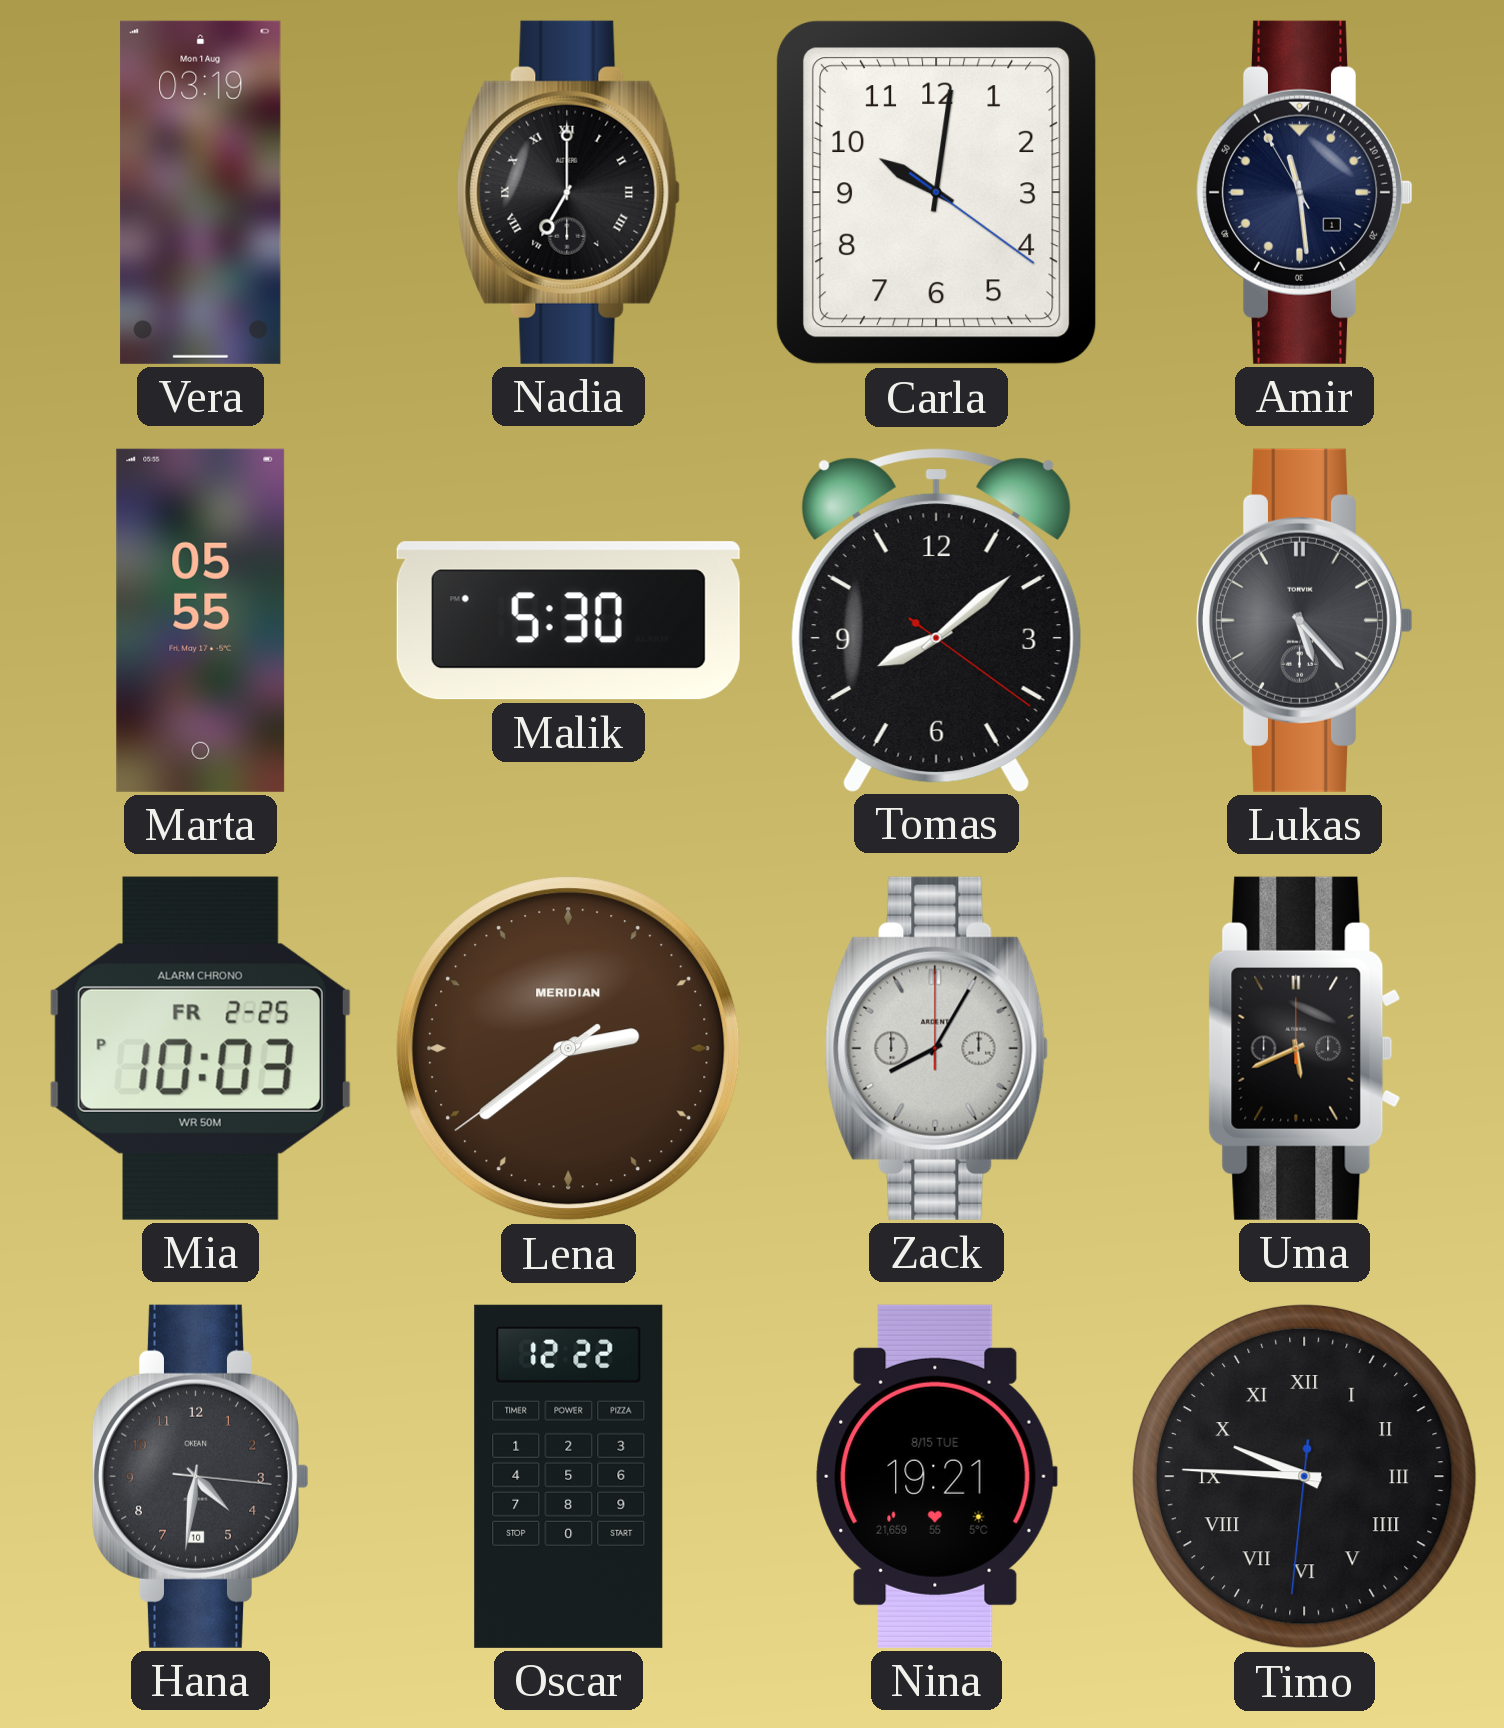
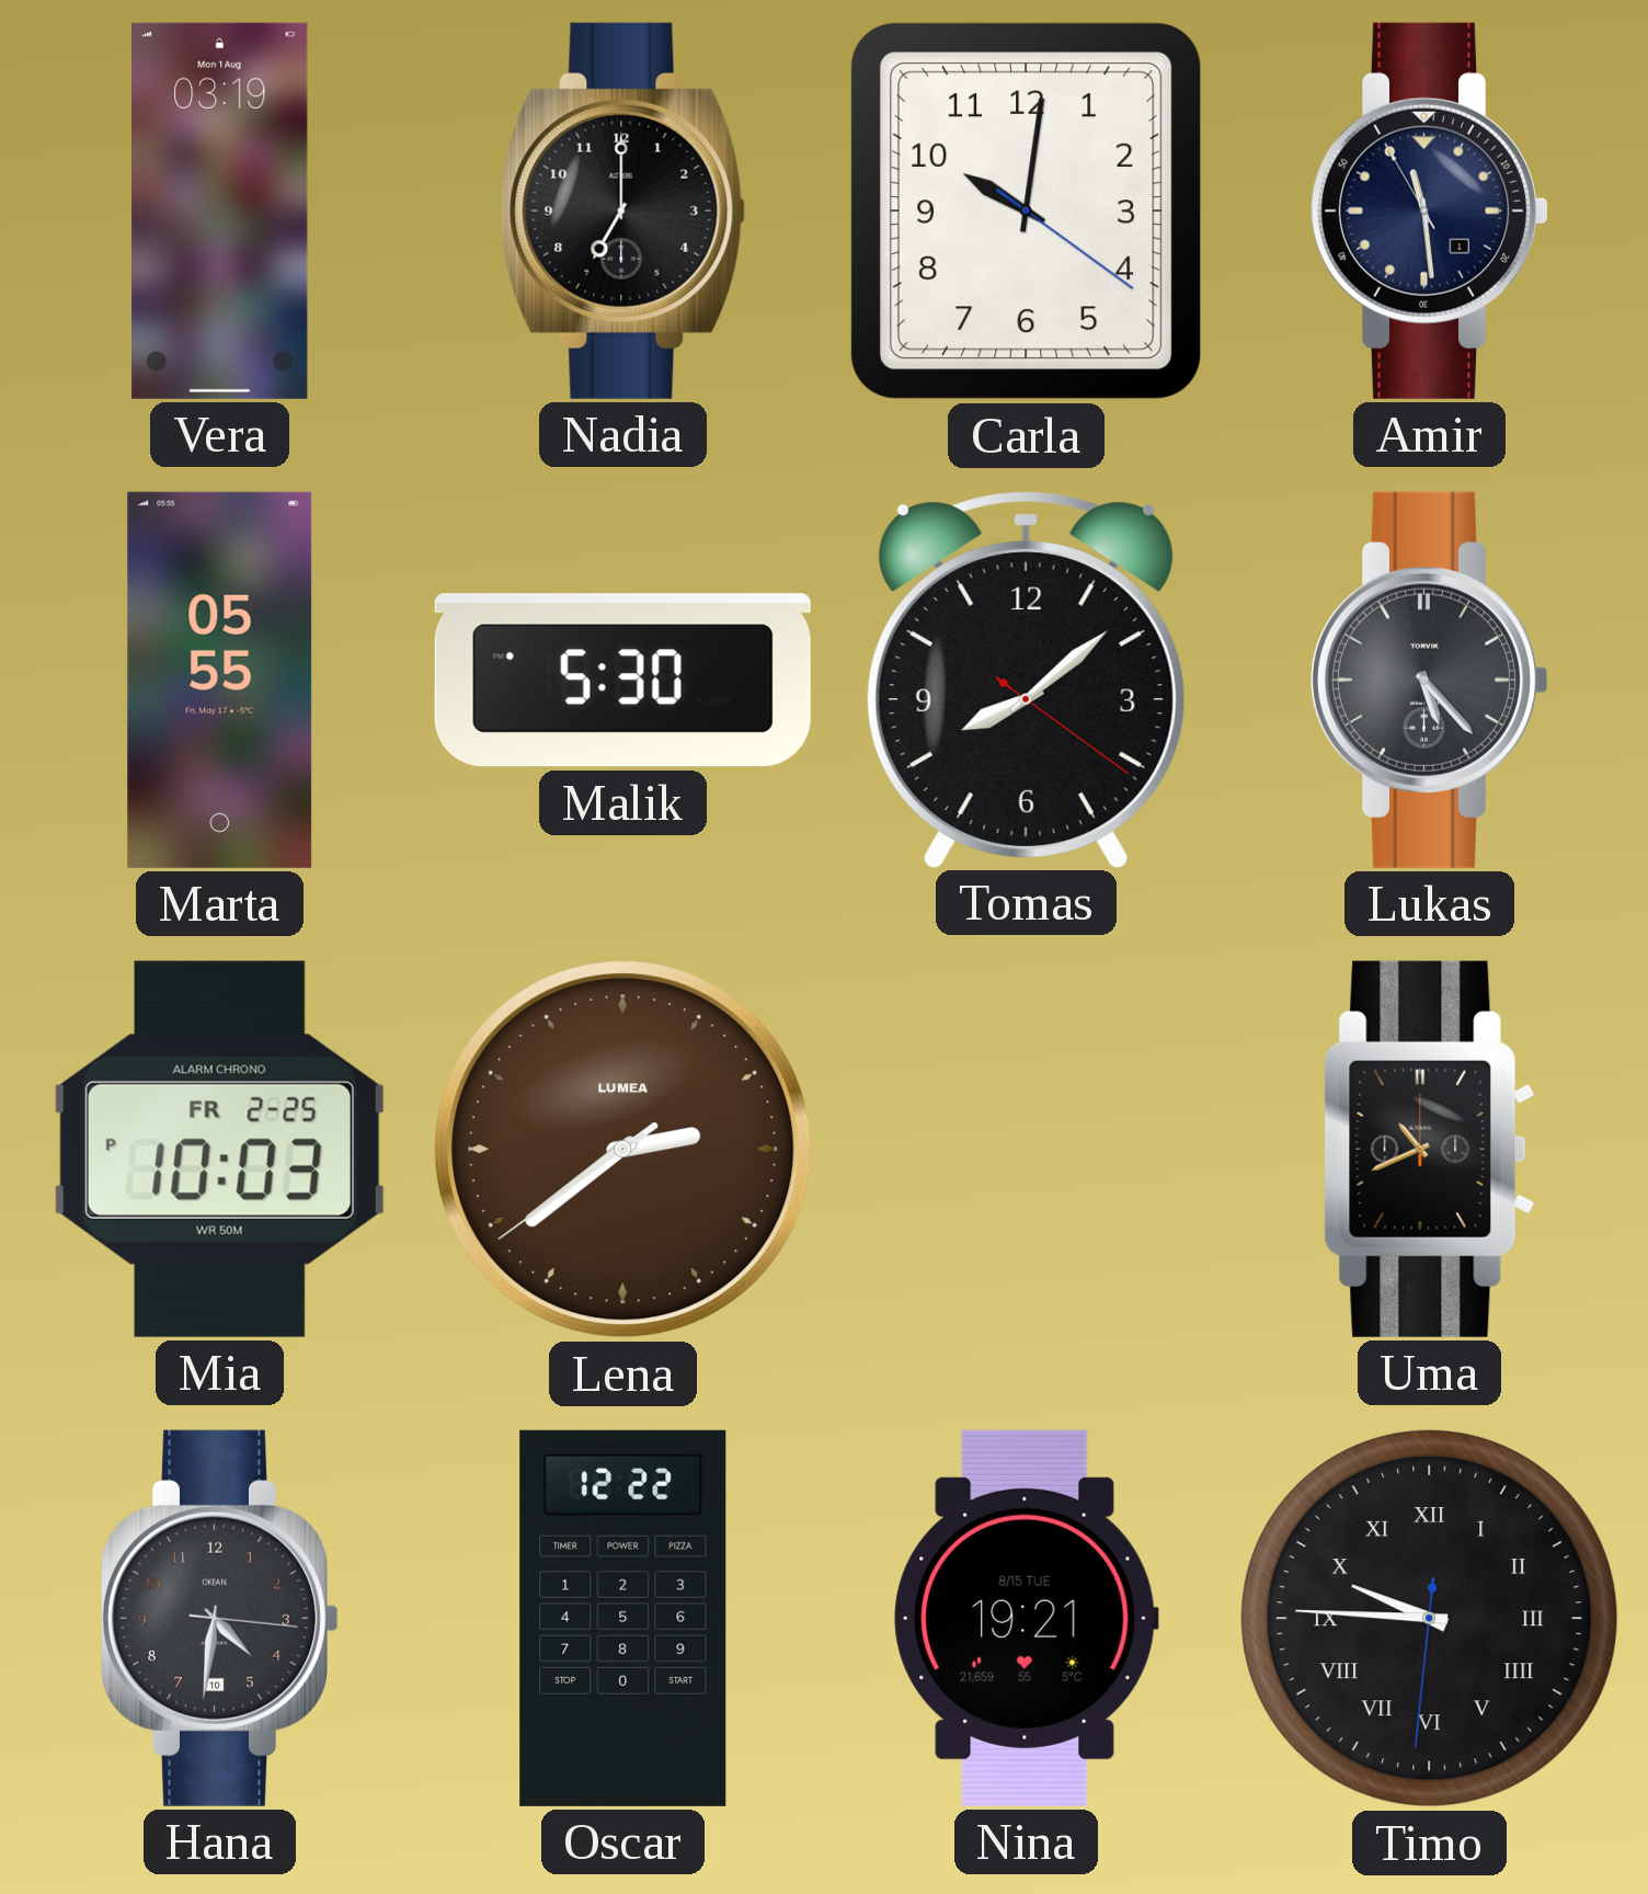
Nadia numerals: Roman -> Arabic
Lena brand: MERIDIAN -> LUMEA
Zack: 8:05 -> none
Uma: 5:41 -> 10:41
